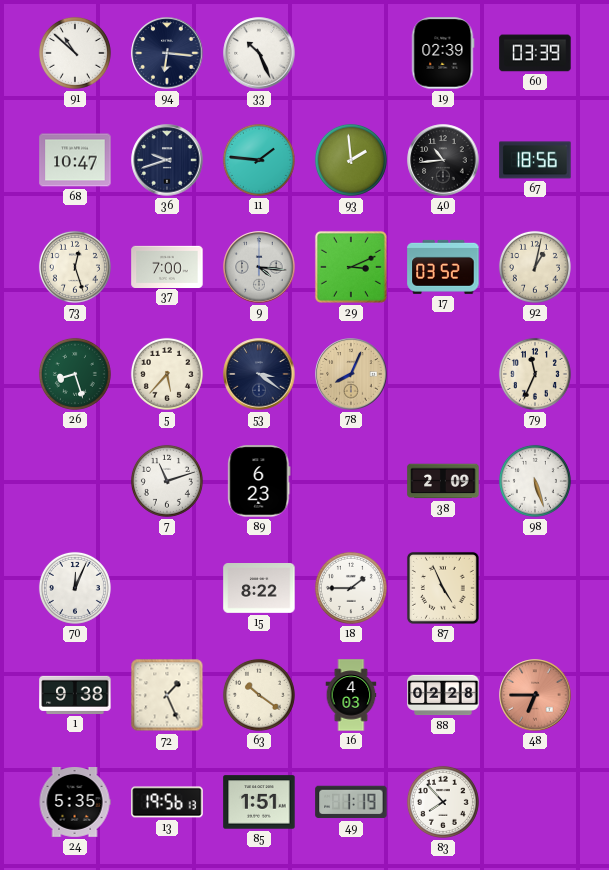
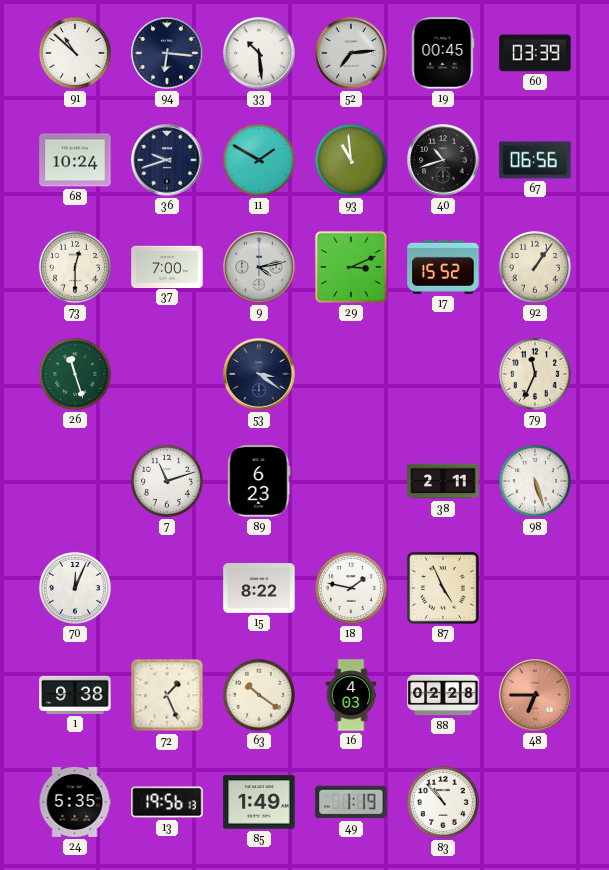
33: 10:26 -> 10:29
52: none -> 7:14
19: 02:39 -> 00:45
68: 10:47 -> 10:24
11: 1:46 -> 1:50
93: 1:59 -> 10:59
40: 10:44 -> 10:42
67: 18:56 -> 06:56
73: 12:27 -> 12:30
9: 4:16 -> 4:13
17: 03:52 -> 15:52
92: 1:02 -> 1:06
26: 8:27 -> 11:27
5: 5:37 -> none
78: 8:04 -> none
38: 2:09 -> 2:11
18: 1:45 -> 1:47
85: 1:51 -> 1:49
83: 7:53 -> 10:53
